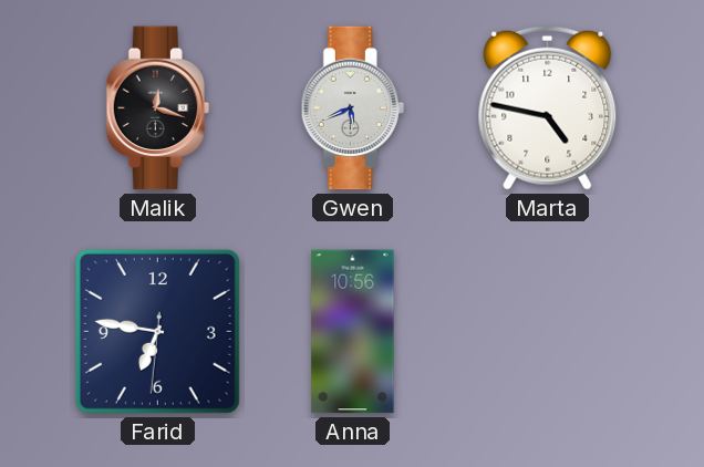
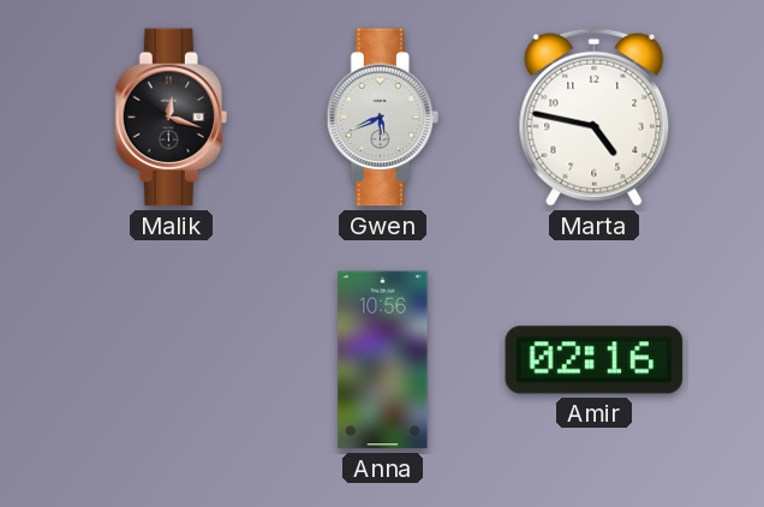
Farid: 6:46 -> none
Amir: none -> 02:16
